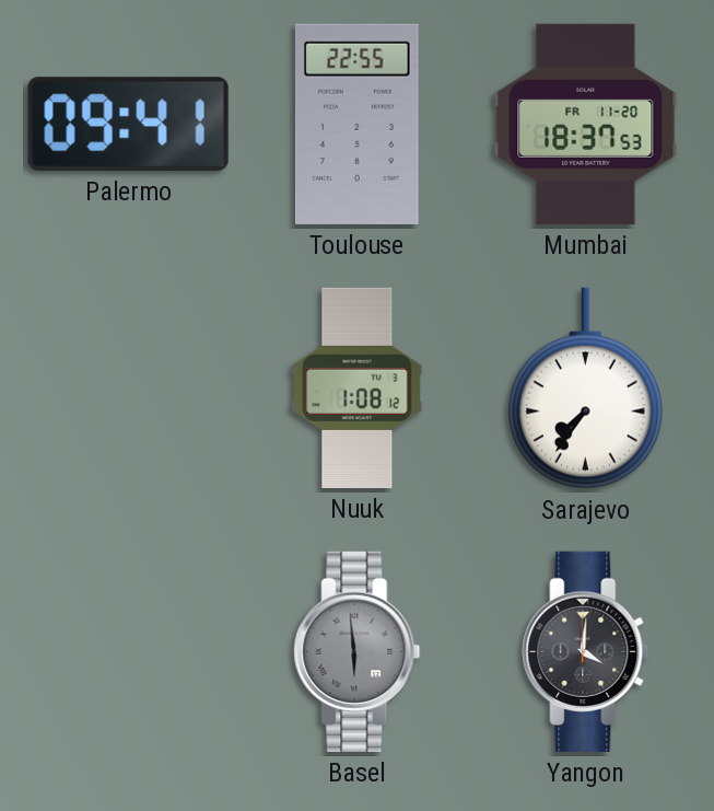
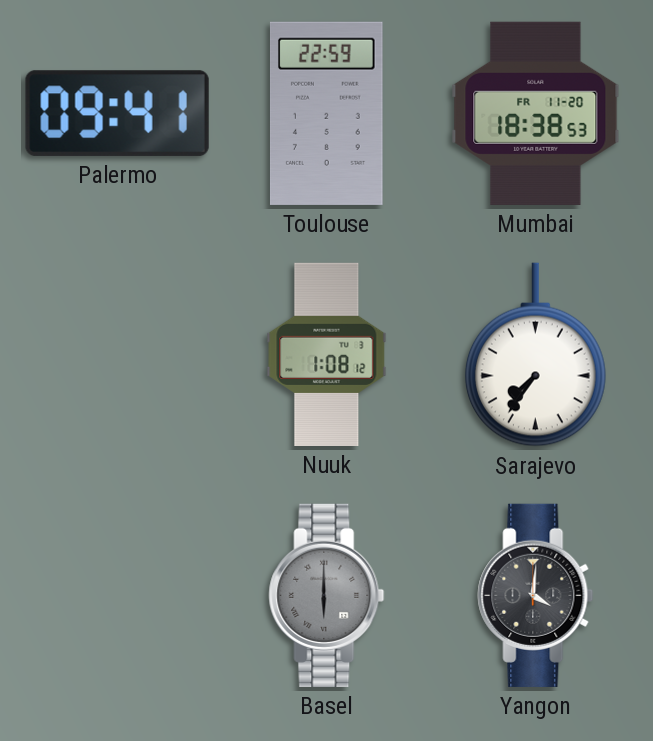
Toulouse: 22:55 -> 22:59
Mumbai: 18:37 -> 18:38
Basel: 5:59 -> 6:00
